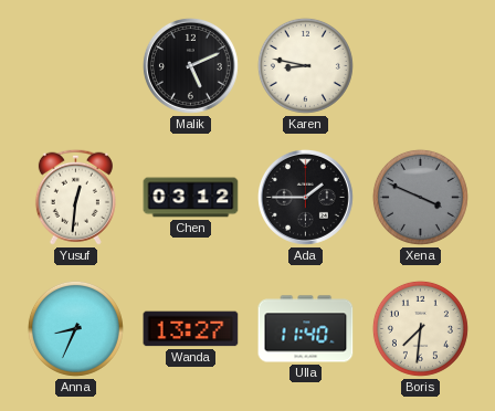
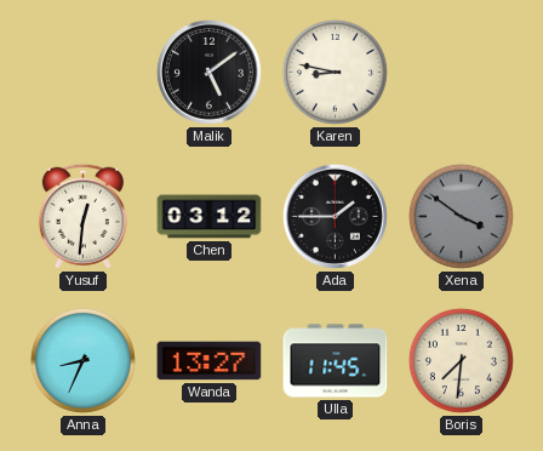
Malik: 5:11 -> 5:09
Xena: 3:49 -> 3:51
Ulla: 11:40 -> 11:45
